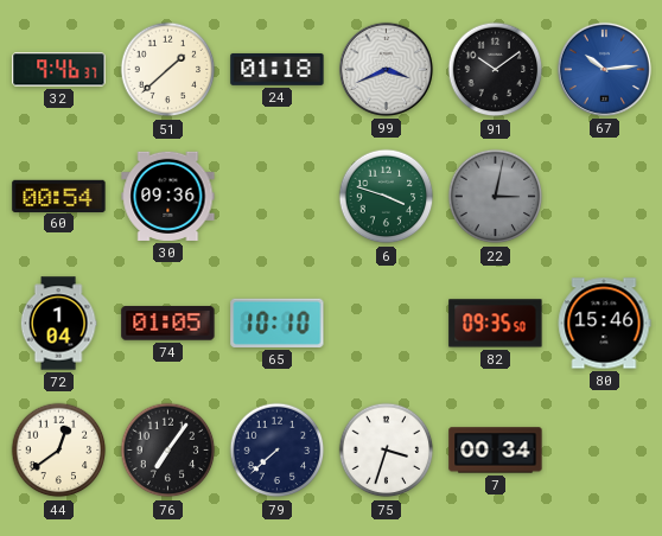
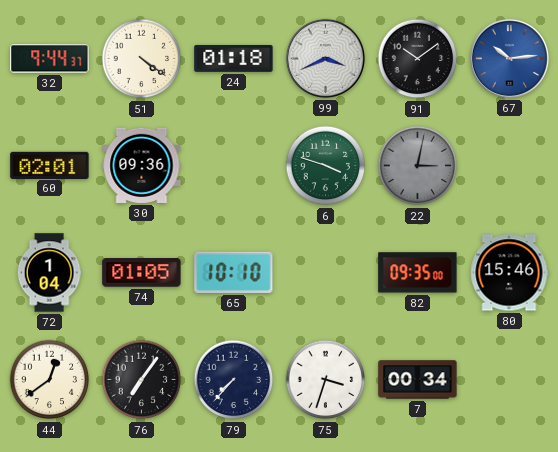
32: 9:46 -> 9:44
51: 1:38 -> 4:21
60: 00:54 -> 02:01
82: 09:35:50 -> 09:35:00
79: 7:38 -> 7:37
